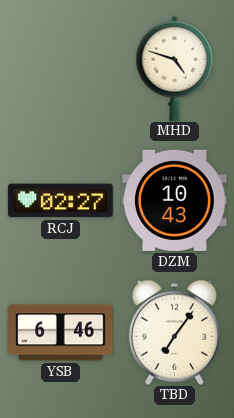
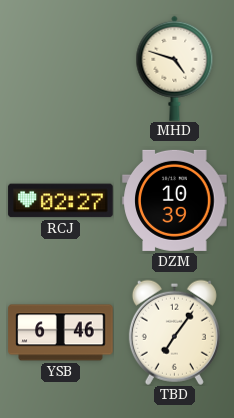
DZM: 10:43 -> 10:39
